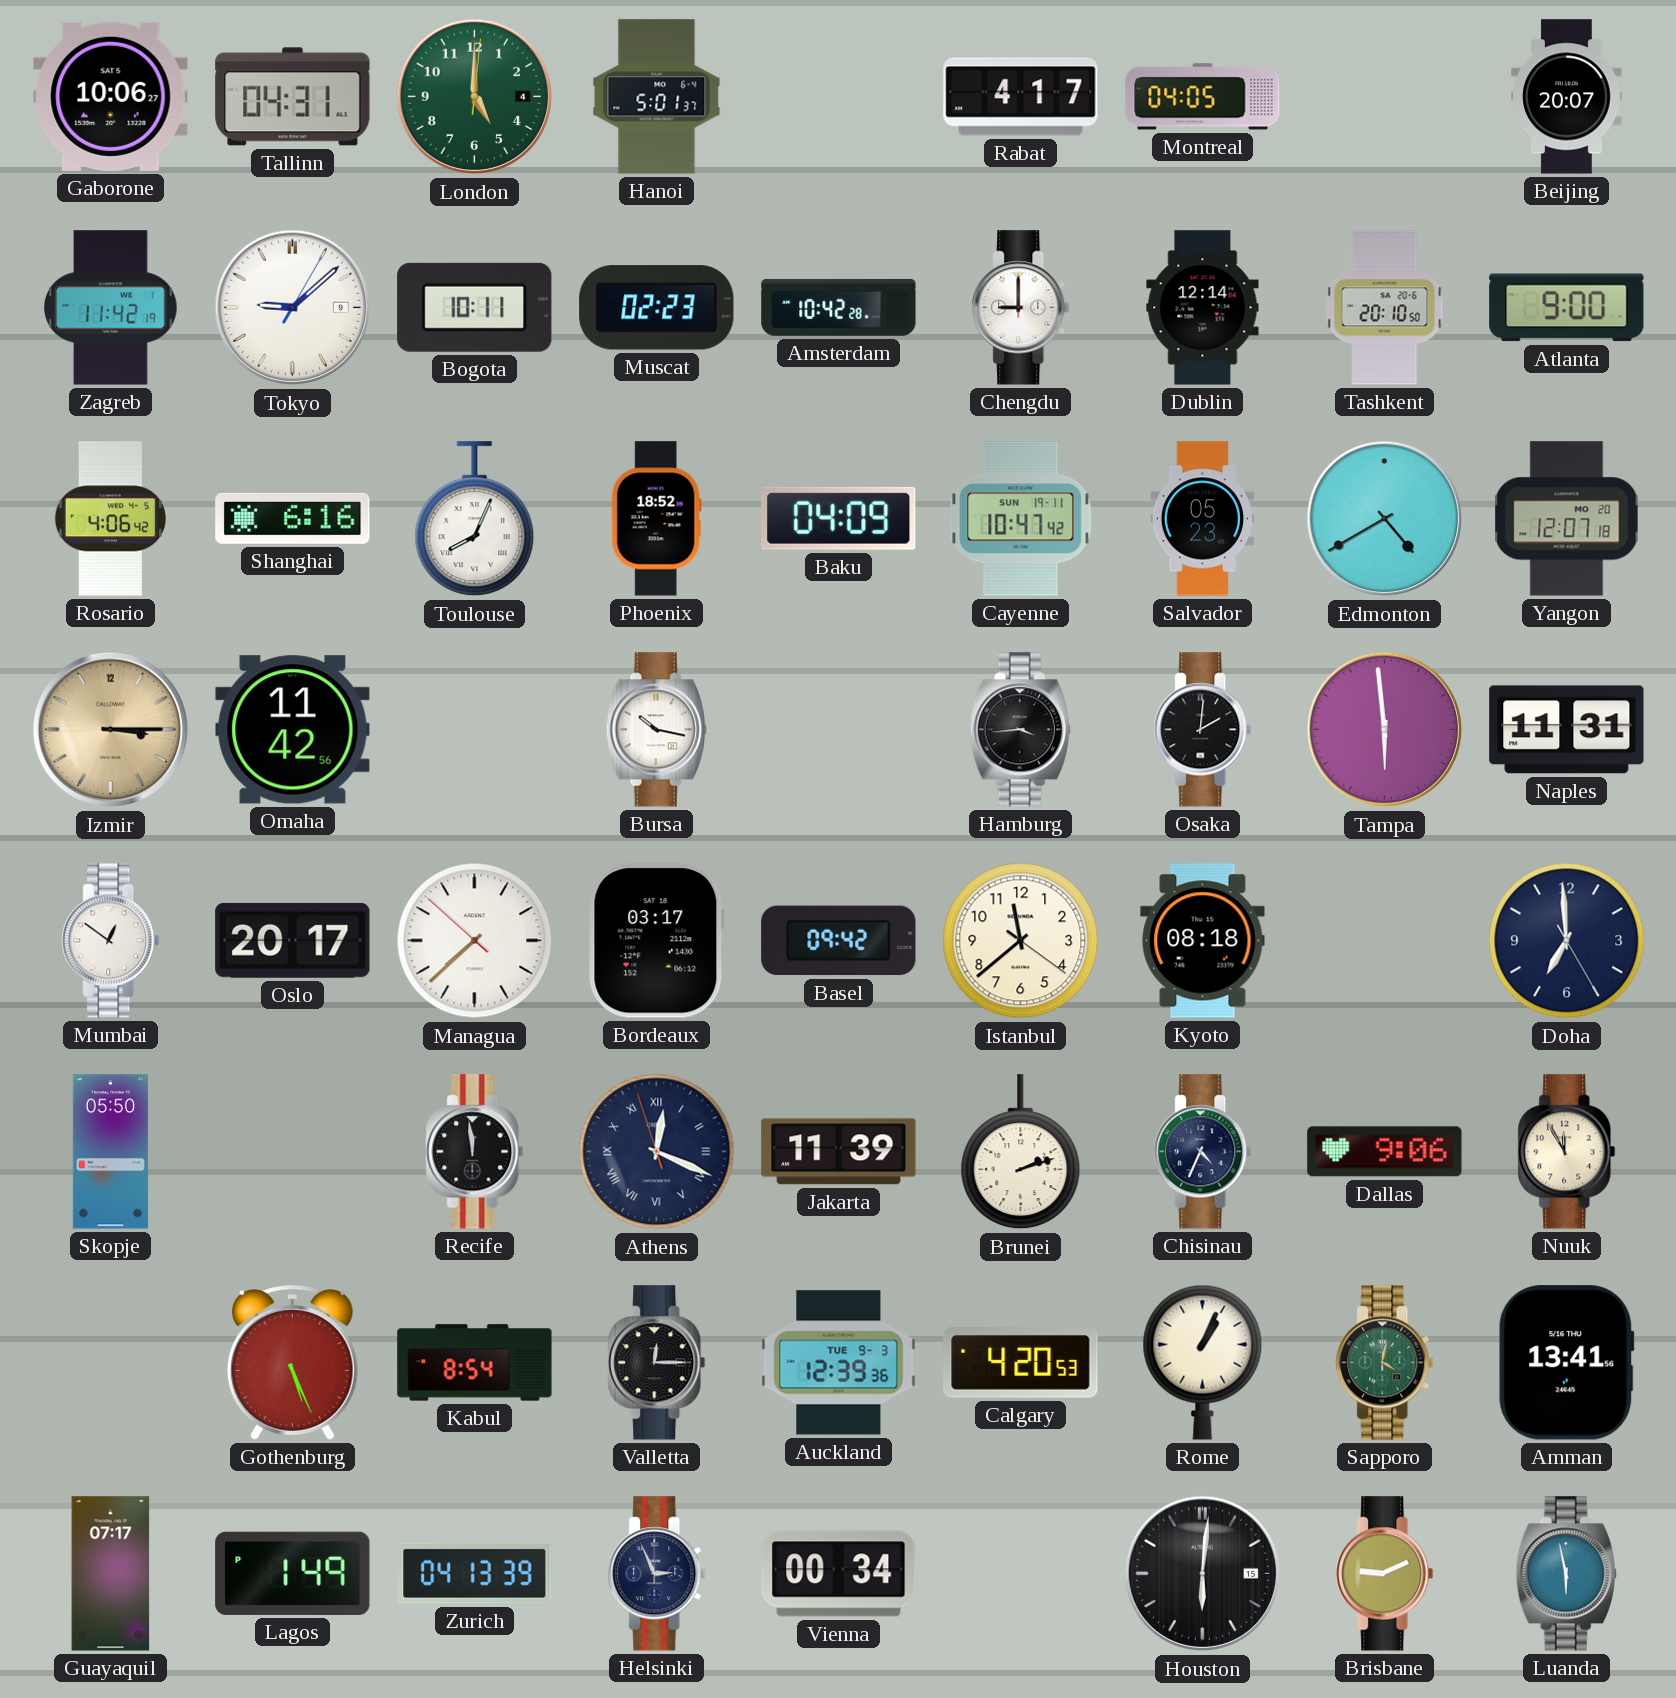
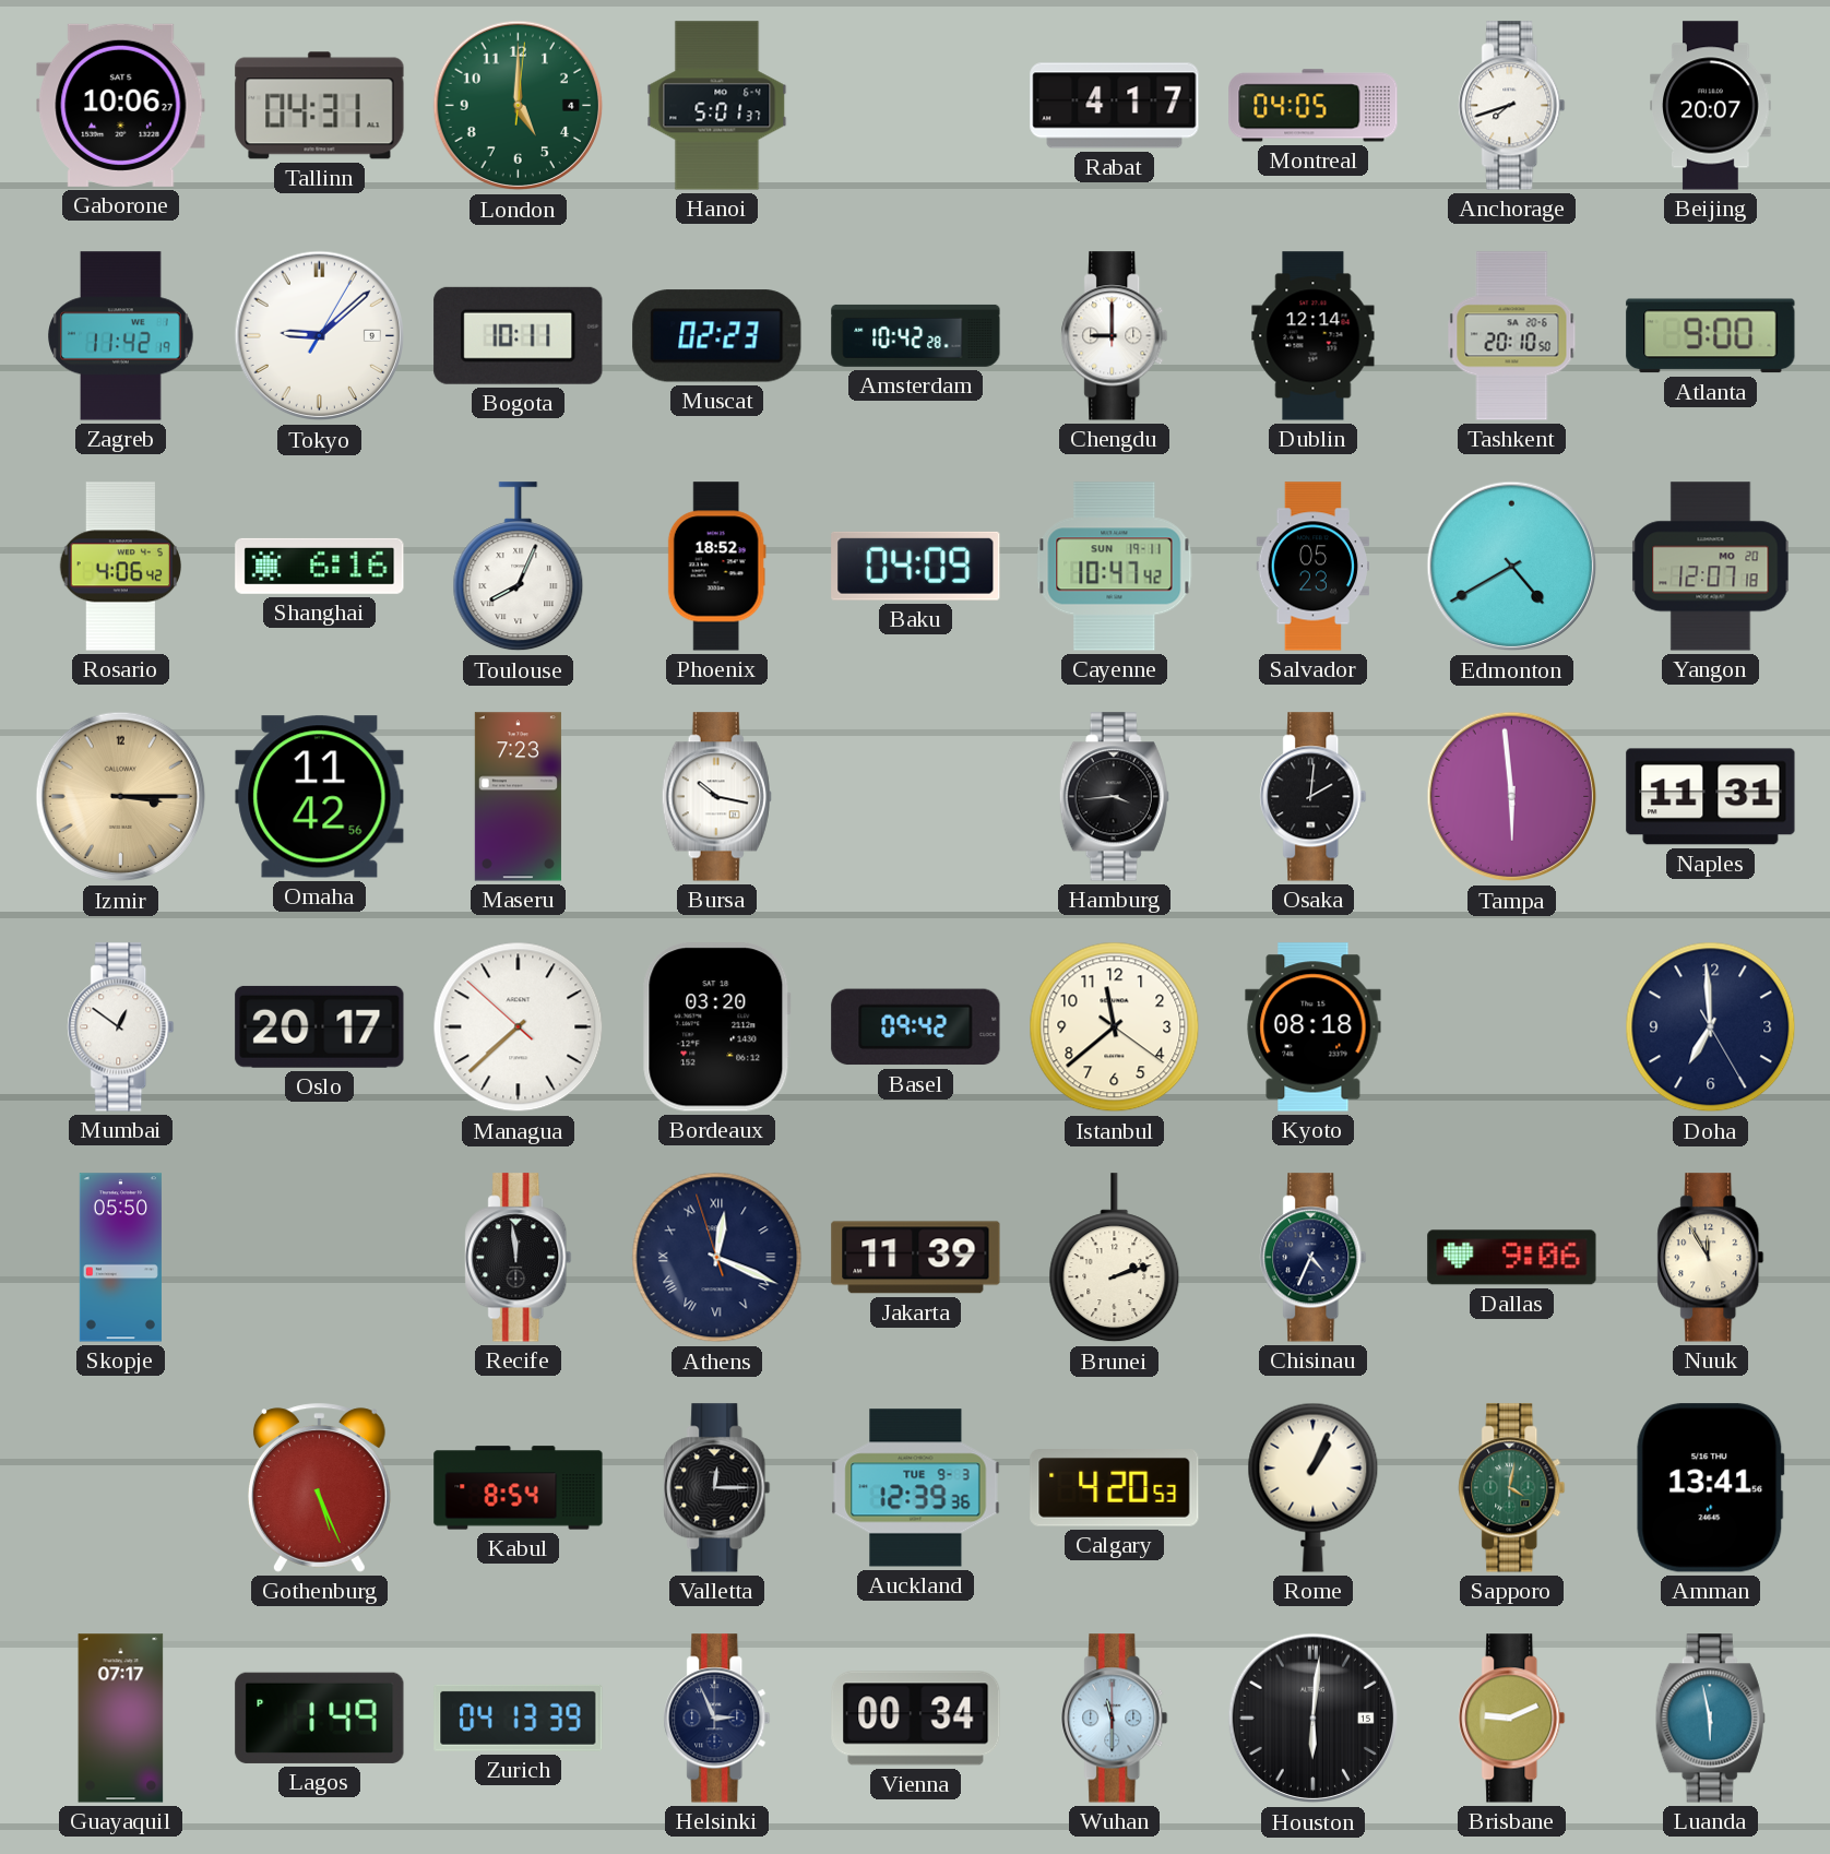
Anchorage: none -> 7:42
Maseru: none -> 7:23
Bordeaux: 03:17 -> 03:20
Wuhan: none -> 11:30
